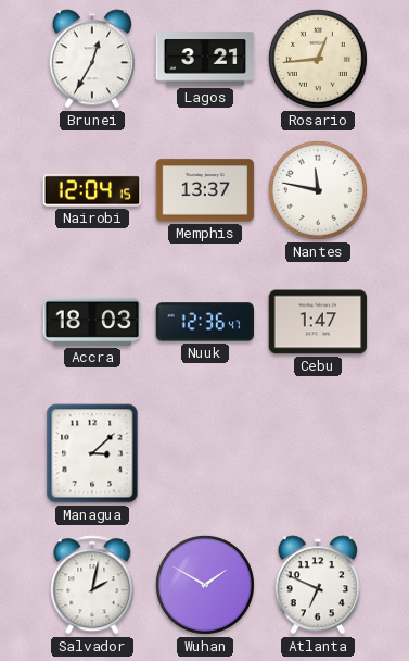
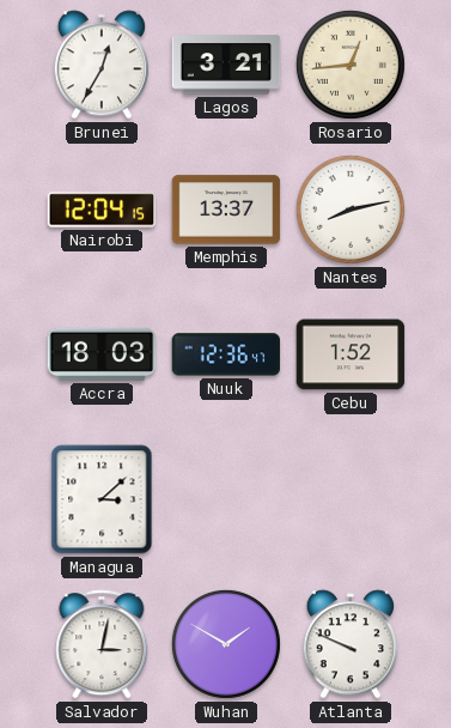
Nantes: 11:47 -> 8:13
Cebu: 1:47 -> 1:52
Salvador: 2:02 -> 3:02
Atlanta: 6:49 -> 9:49
